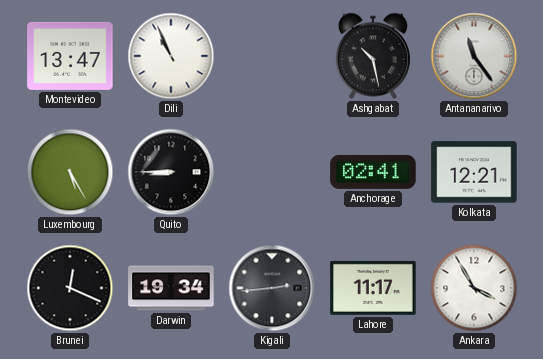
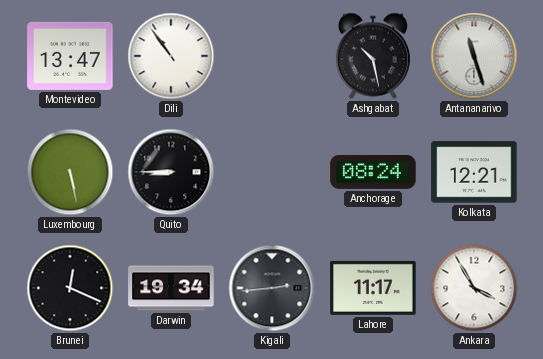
Dili: 10:56 -> 10:54
Antananarivo: 11:24 -> 11:27
Luxembourg: 5:25 -> 5:28
Anchorage: 02:41 -> 08:24
